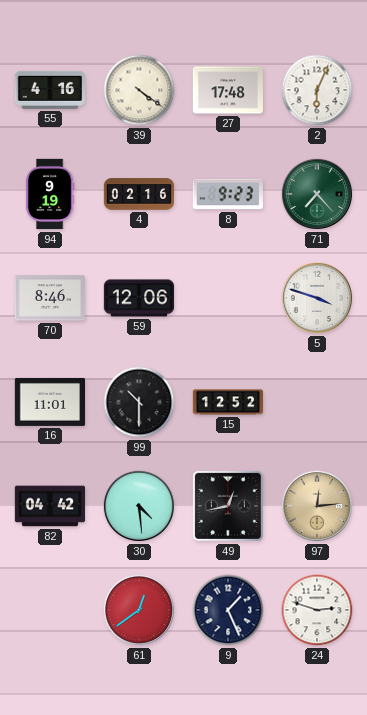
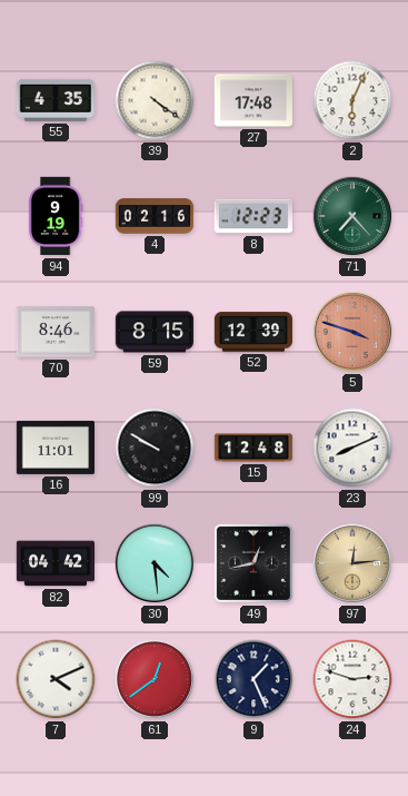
55: 4:16 -> 4:35
8: 9:23 -> 12:23
59: 12:06 -> 8:15
52: none -> 12:39
5 dial: white -> salmon
99: 10:30 -> 9:50
15: 12:52 -> 12:48
23: none -> 8:11
7: none -> 4:11
